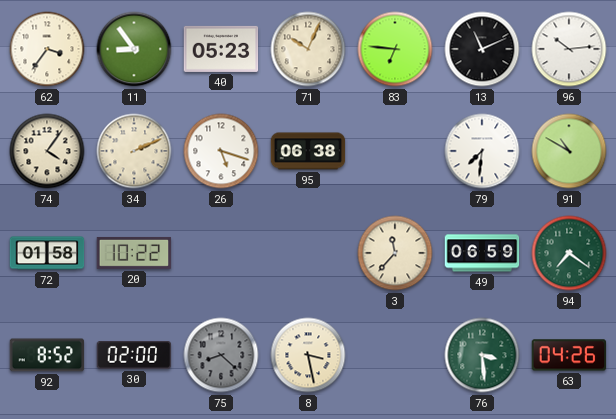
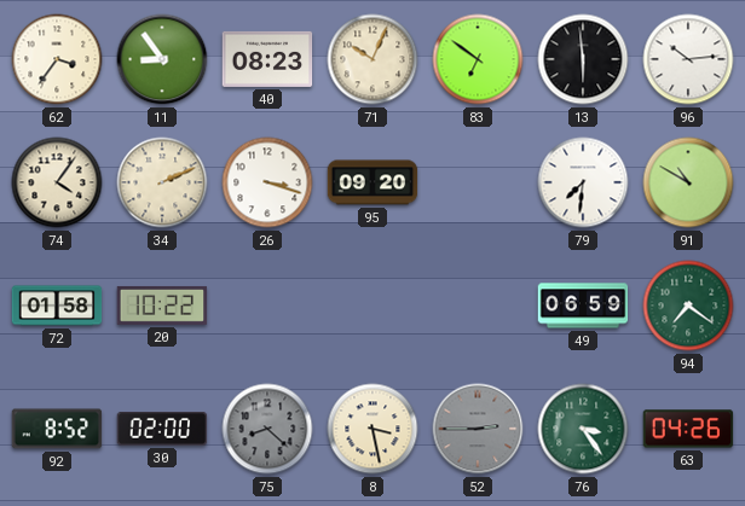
40: 05:23 -> 08:23
83: 6:46 -> 6:51
13: 11:11 -> 5:59
26: 5:18 -> 3:18
95: 06:38 -> 09:20
3: 11:37 -> none
52: none -> 2:45
76: 3:29 -> 3:24
